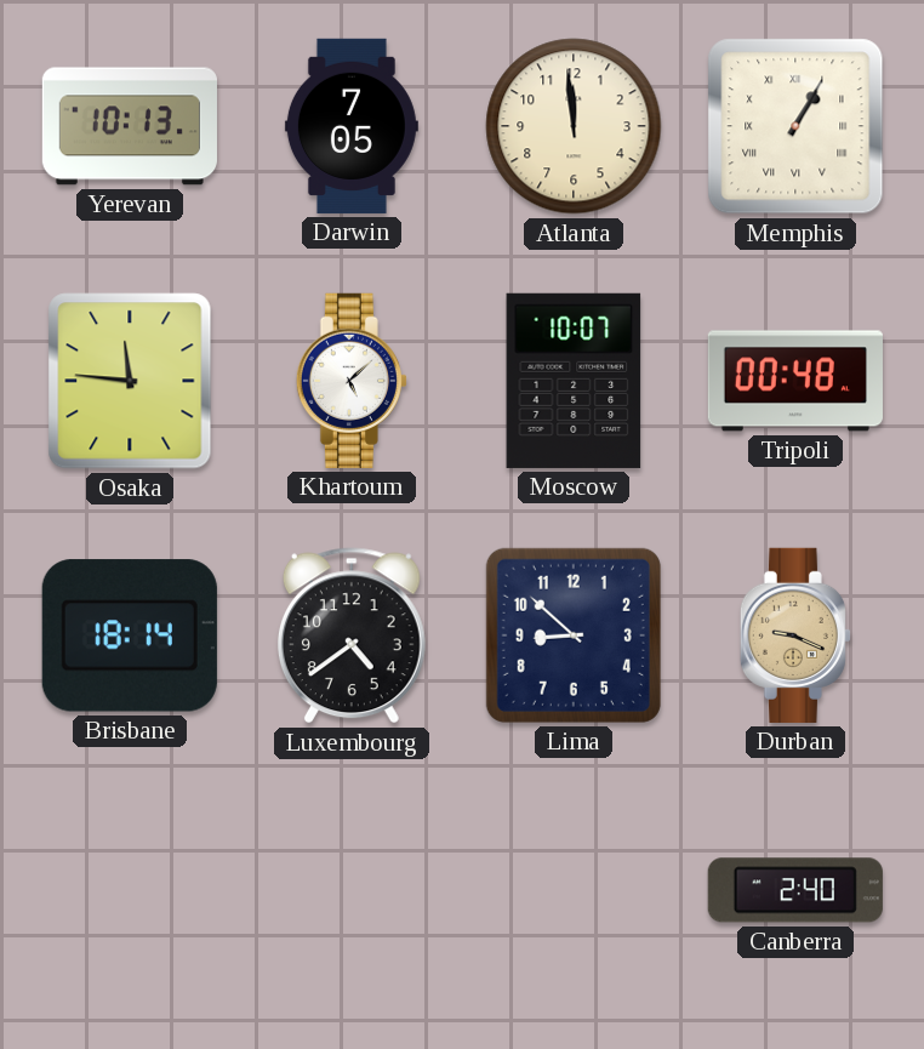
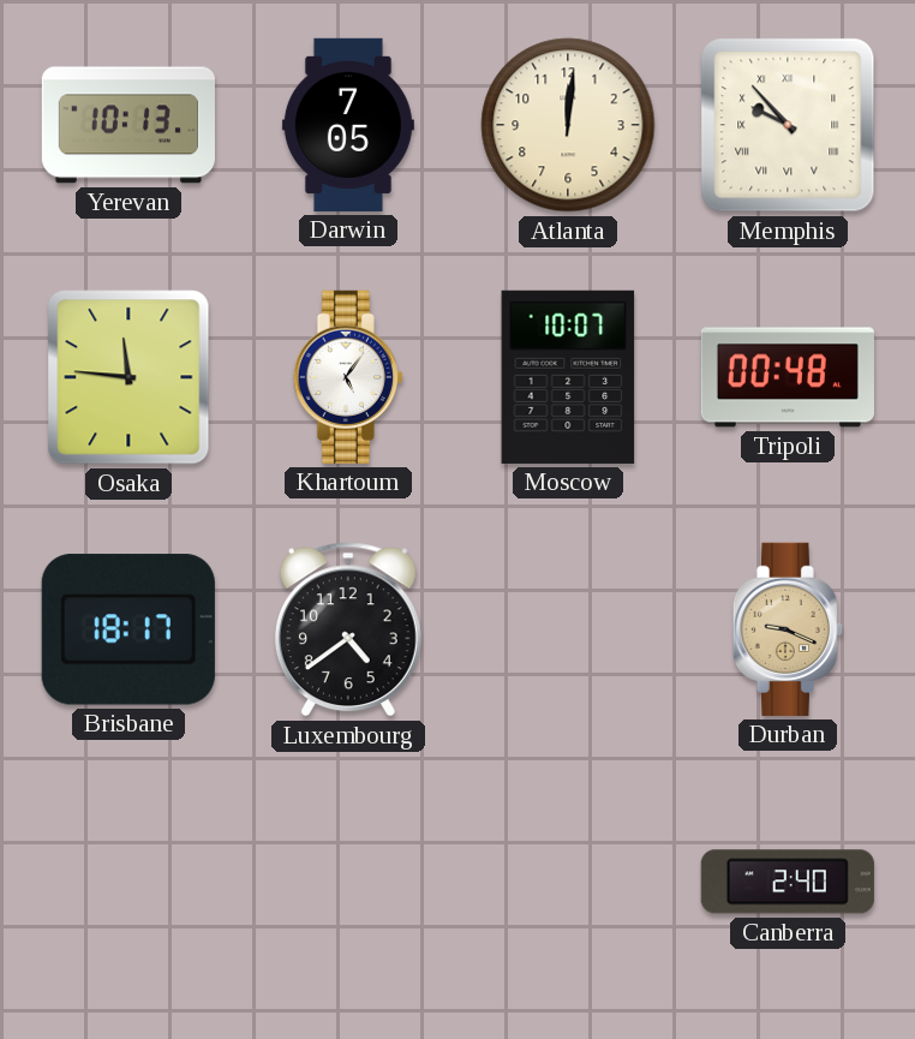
Atlanta: 11:59 -> 12:01
Memphis: 1:05 -> 9:53
Khartoum: 5:08 -> 5:06
Brisbane: 18:14 -> 18:17
Lima: 8:52 -> none
